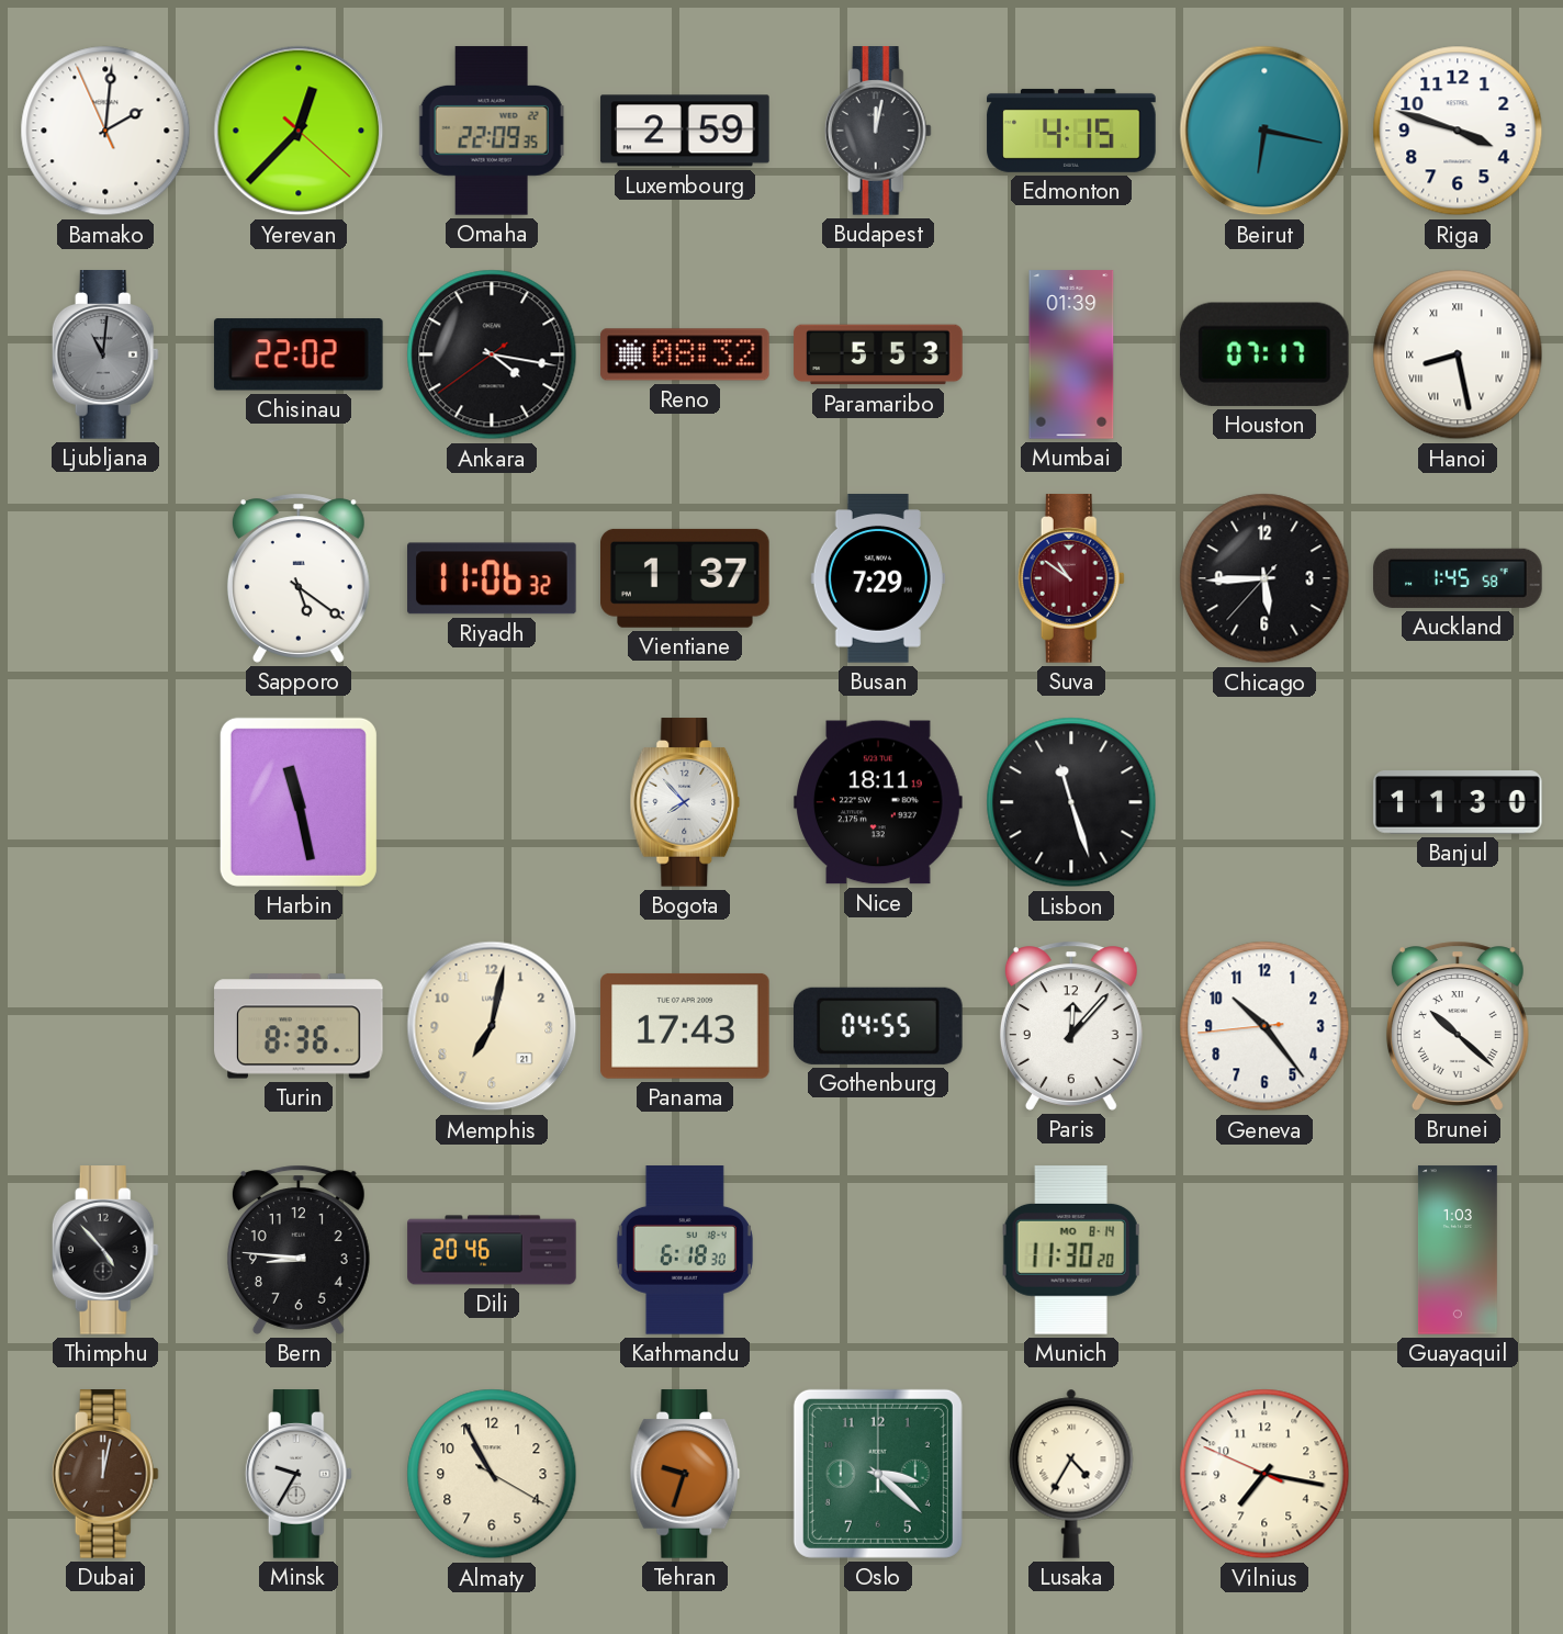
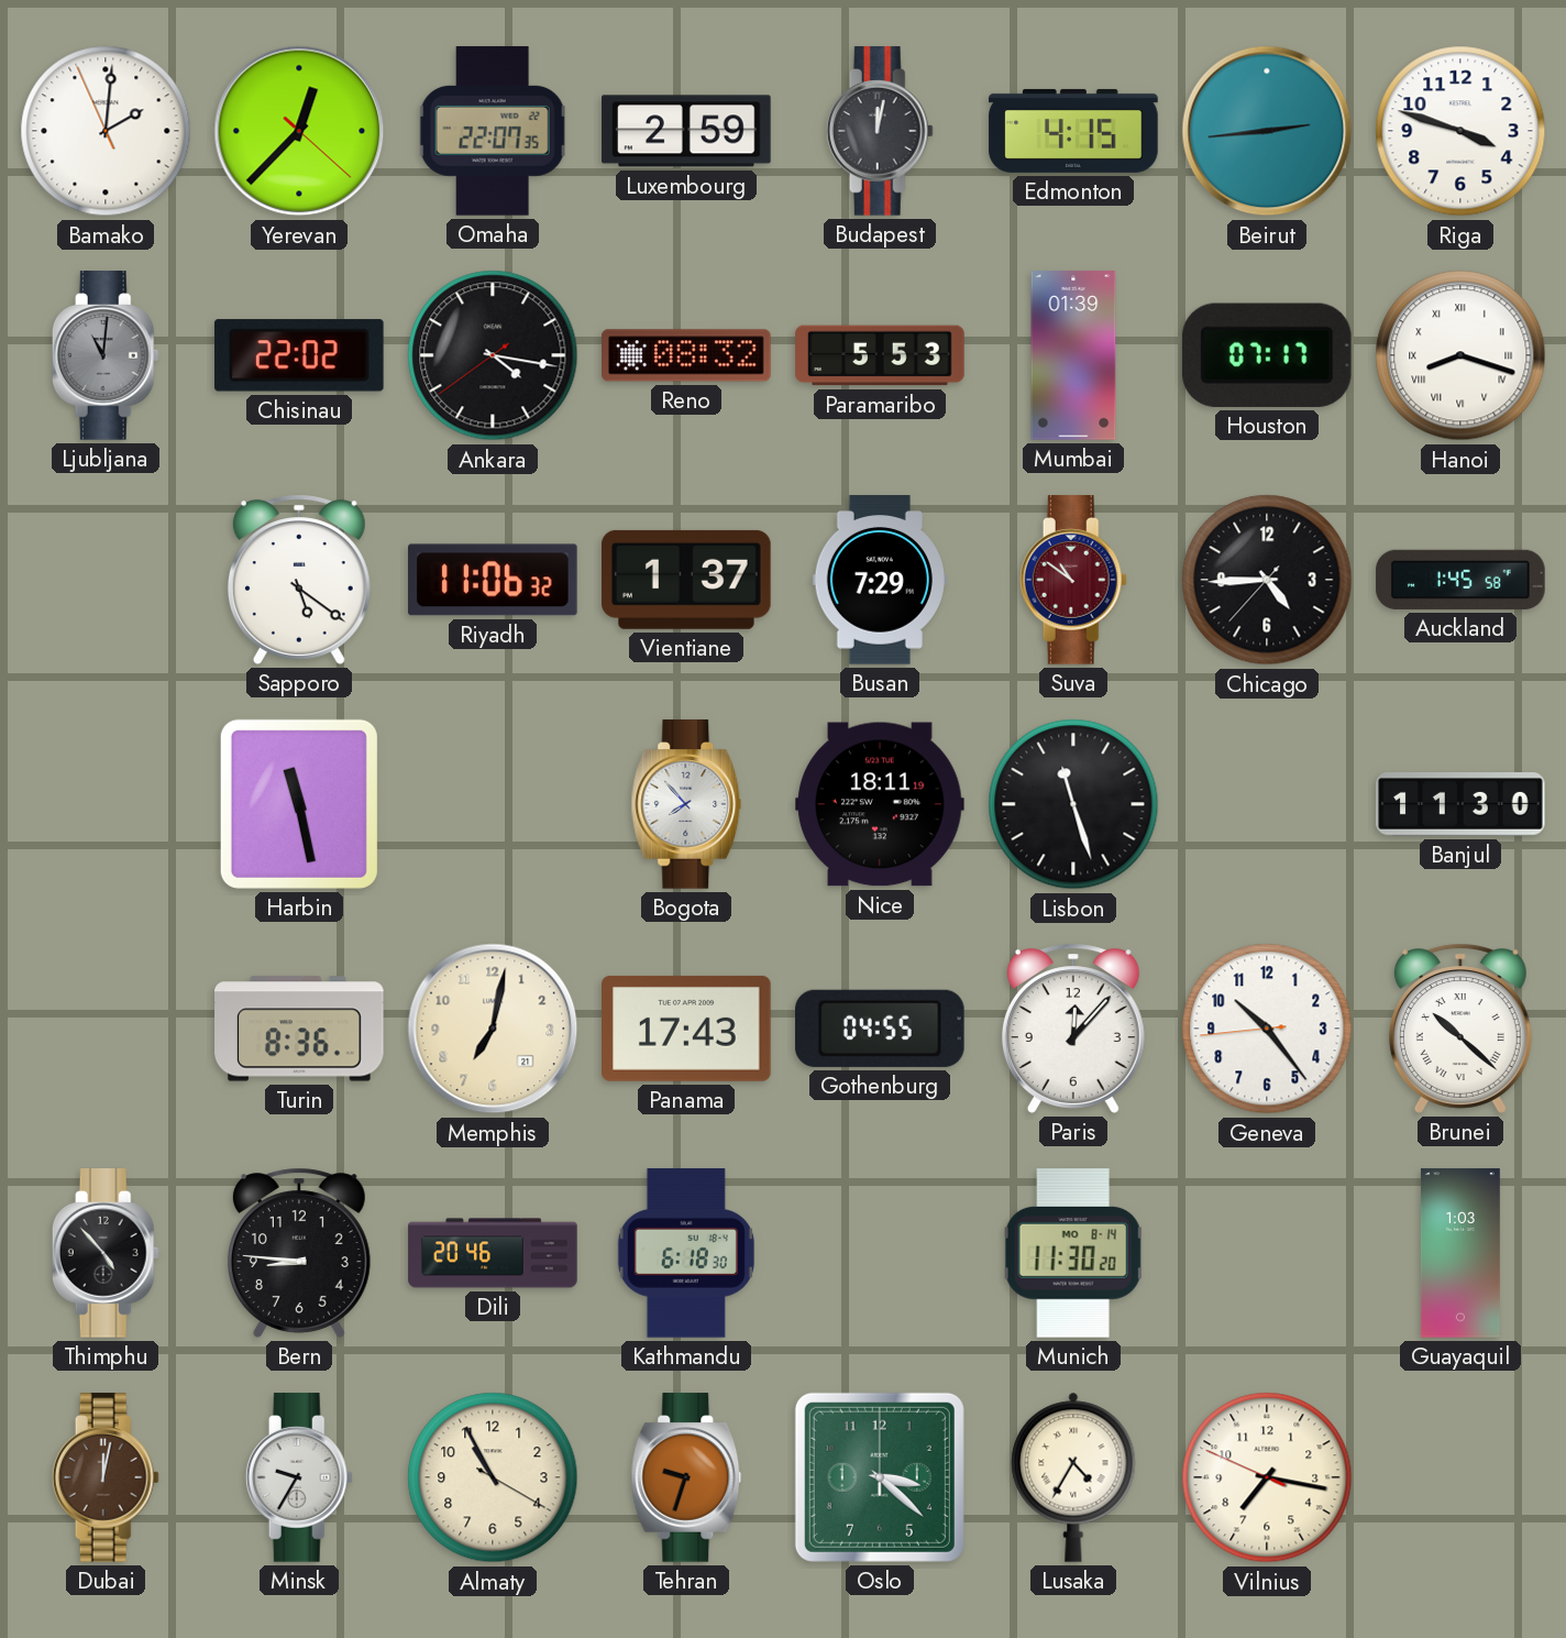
Omaha: 22:09 -> 22:07
Beirut: 6:17 -> 2:44
Hanoi: 8:28 -> 8:18
Chicago: 5:44 -> 4:44
